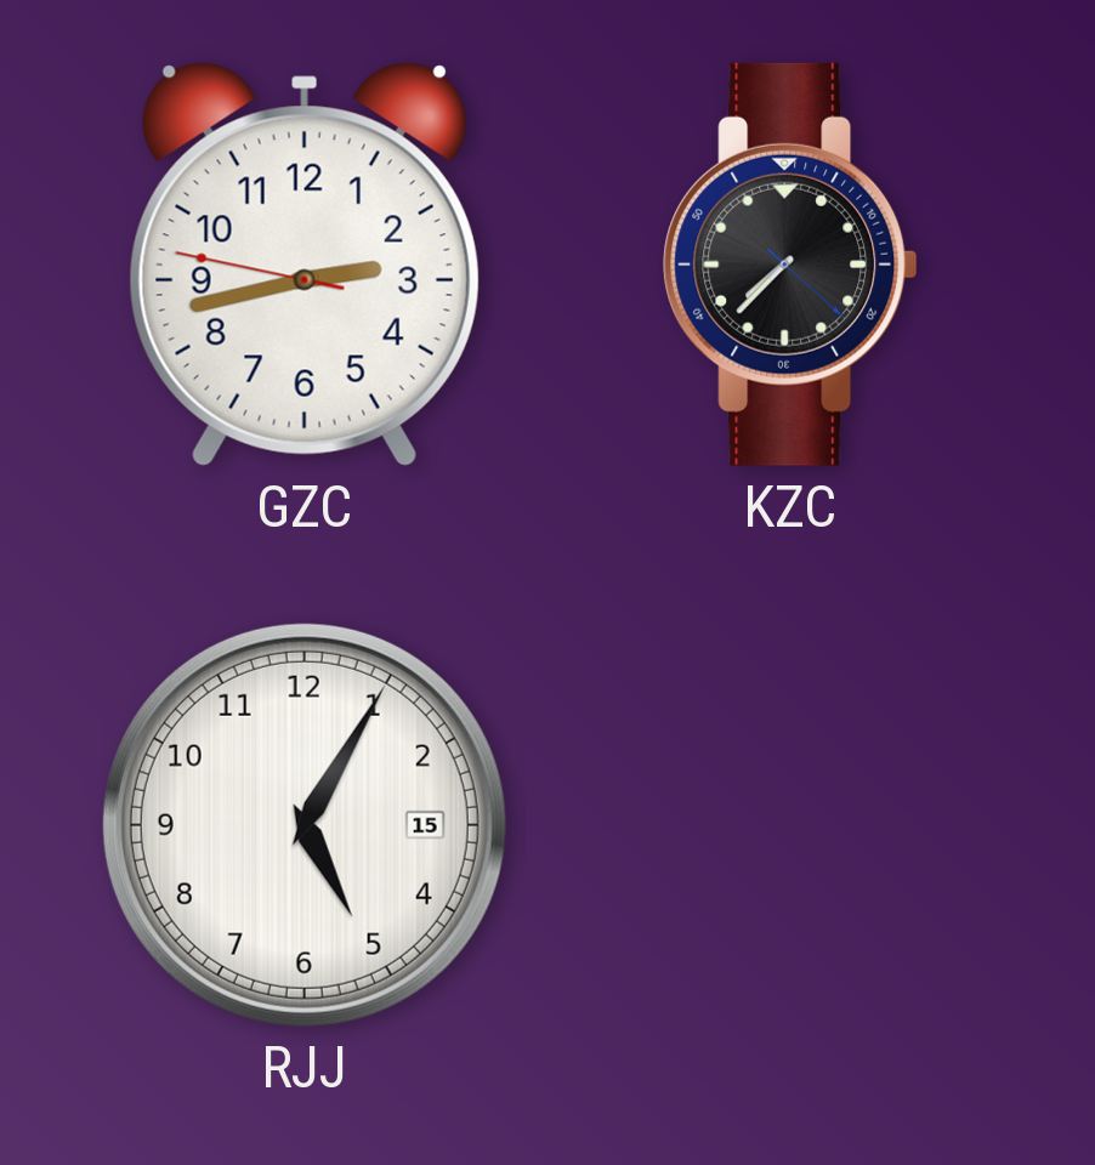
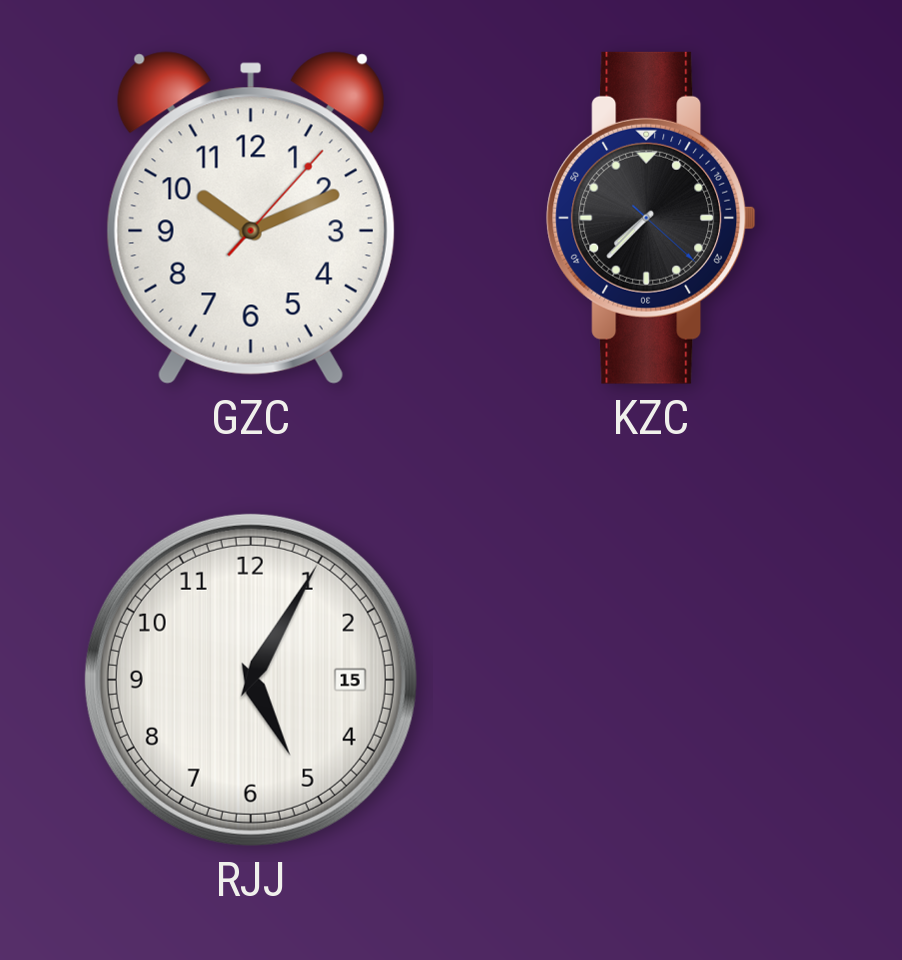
GZC: 2:42 -> 10:11
